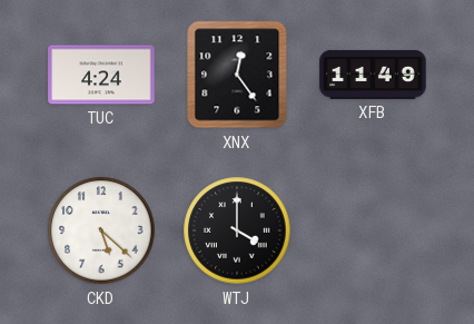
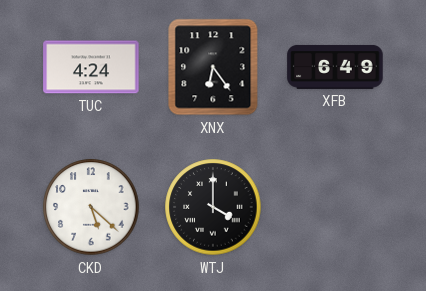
XNX: 12:24 -> 6:24
XFB: 11:49 -> 6:49
